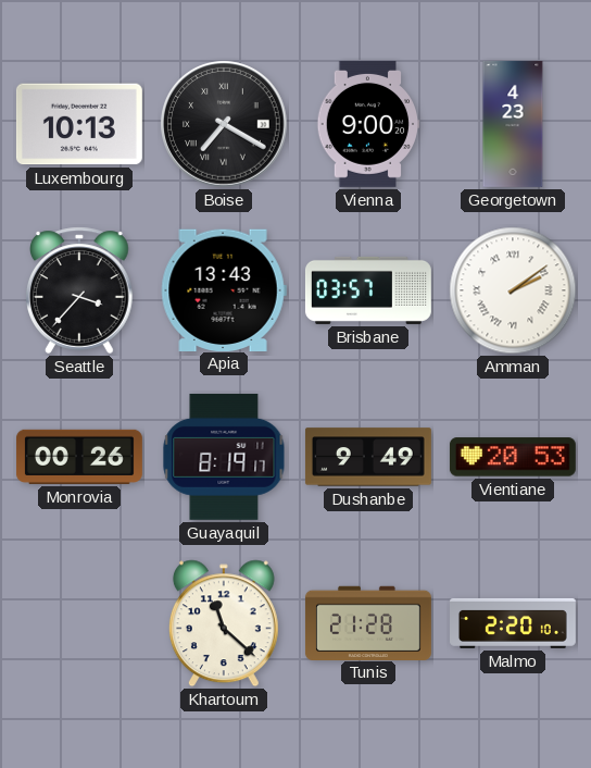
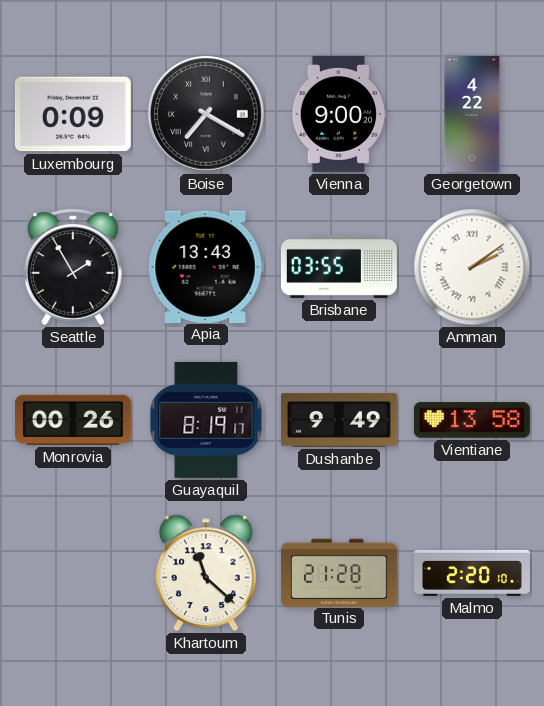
Luxembourg: 10:13 -> 0:09
Georgetown: 4:23 -> 4:22
Seattle: 3:37 -> 1:55
Brisbane: 03:57 -> 03:55
Vientiane: 20:53 -> 13:58
